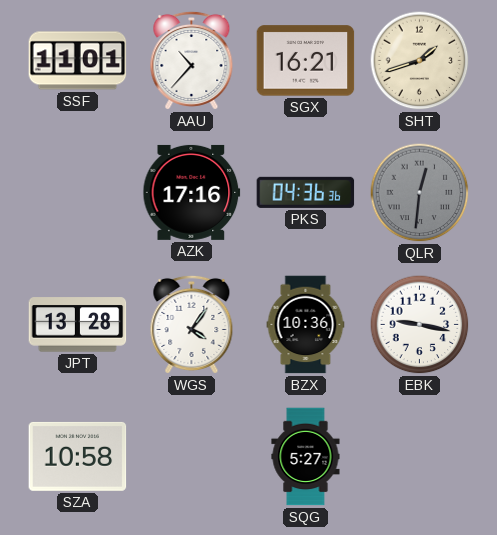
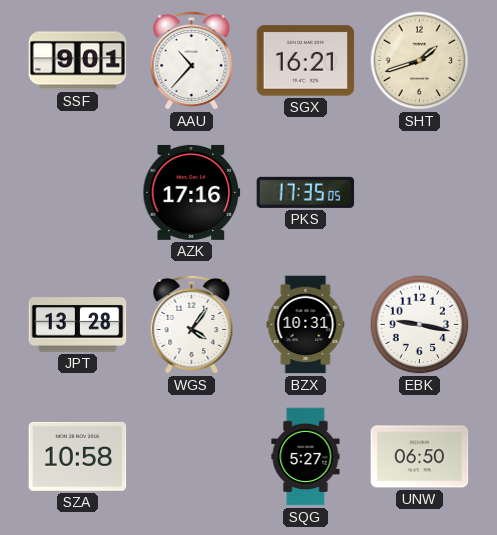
SSF: 11:01 -> 9:01
PKS: 04:36 -> 17:35
QLR: 12:31 -> none
BZX: 10:36 -> 10:31
UNW: none -> 06:50
